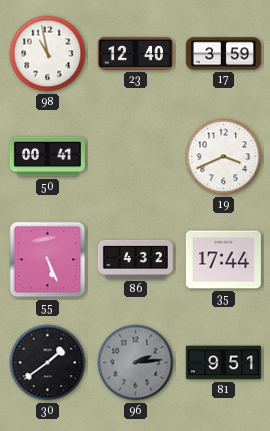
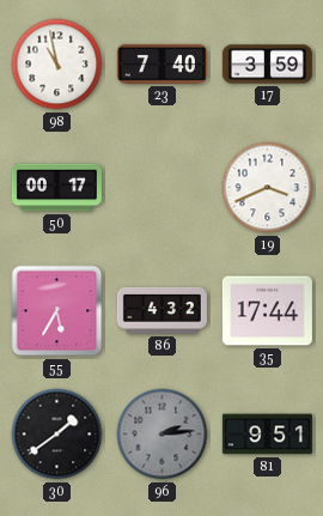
23: 12:40 -> 7:40
50: 00:41 -> 00:17
55: 5:26 -> 5:35
